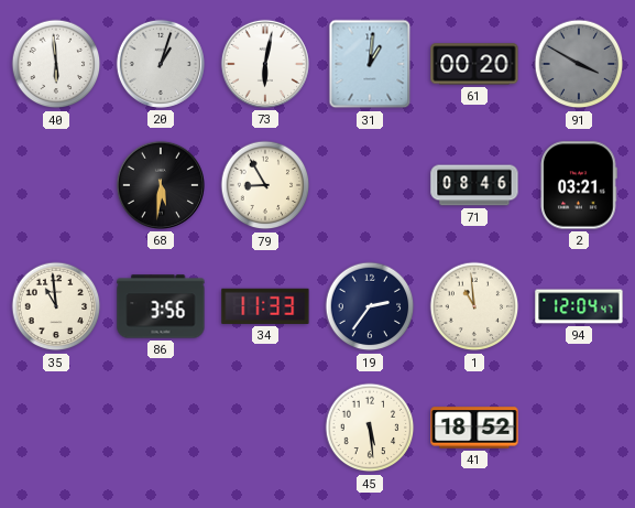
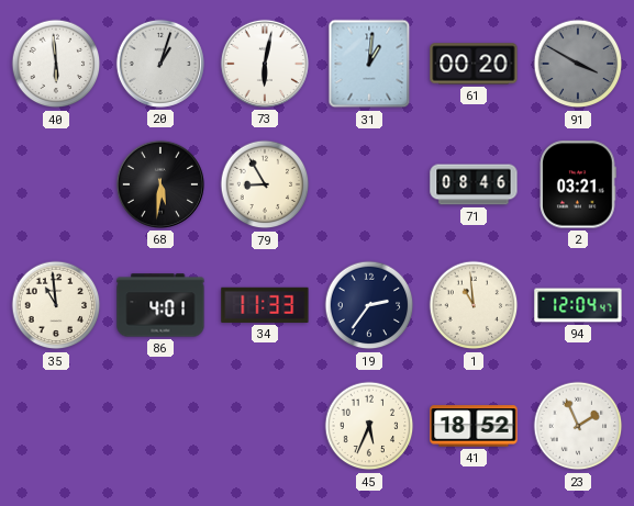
86: 3:56 -> 4:01
45: 5:29 -> 5:34
23: none -> 1:56
